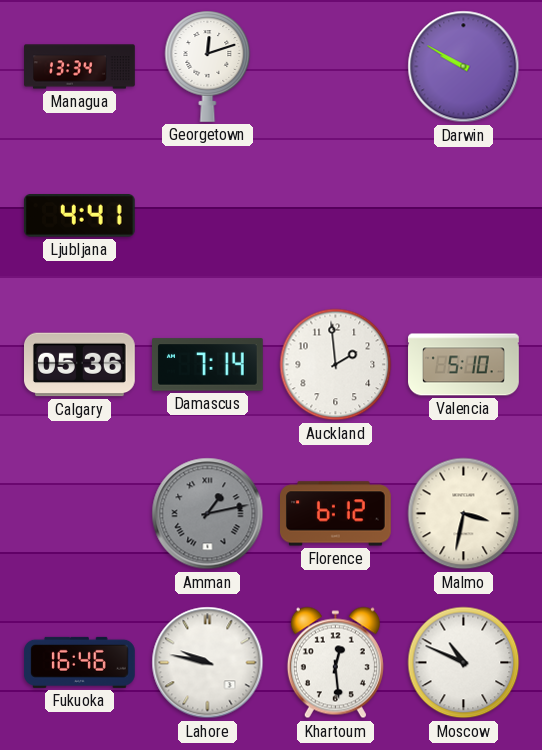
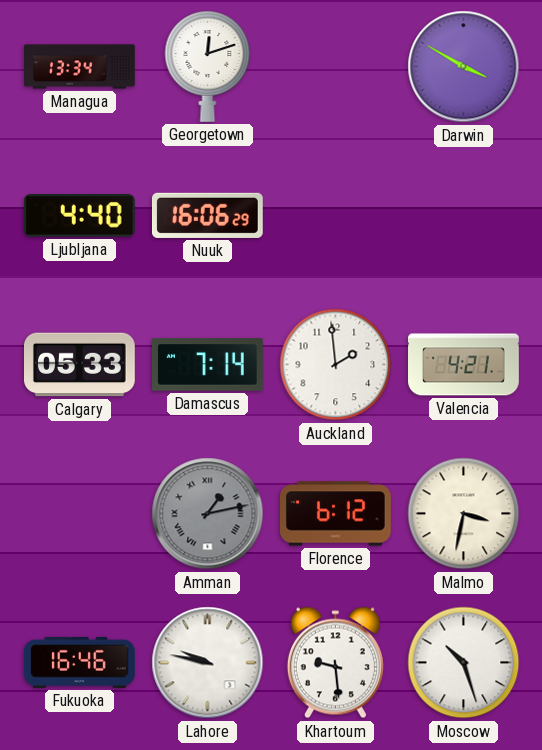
Darwin: 9:50 -> 3:50
Ljubljana: 4:41 -> 4:40
Nuuk: none -> 16:06
Calgary: 05:36 -> 05:33
Valencia: 5:10 -> 4:21
Khartoum: 12:29 -> 9:29
Moscow: 10:49 -> 10:27
